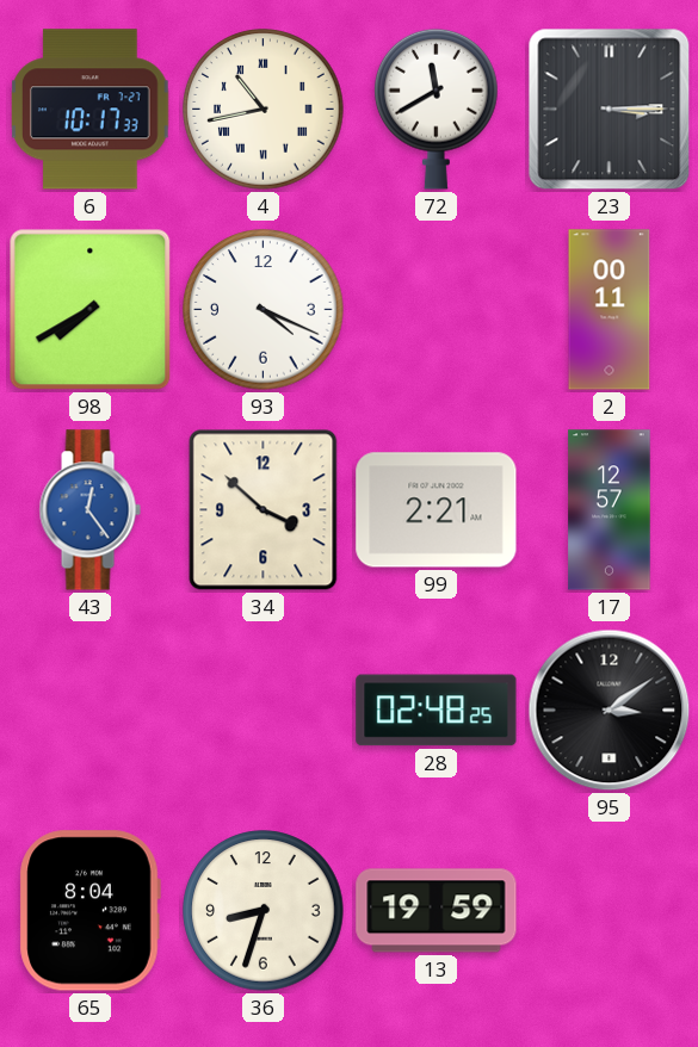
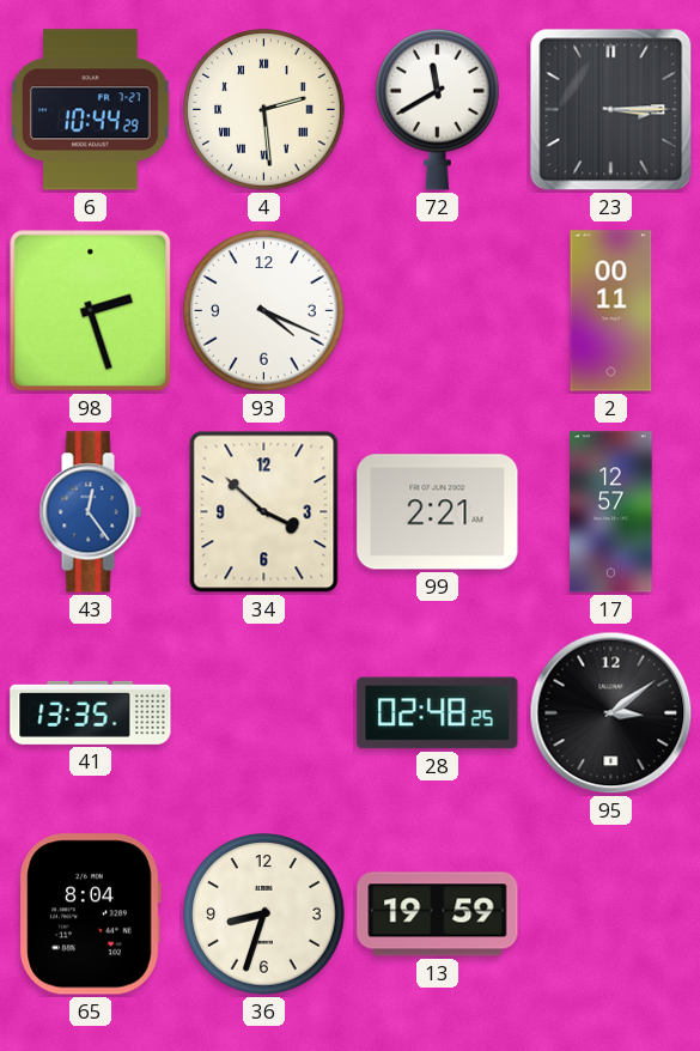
6: 10:17 -> 10:44
4: 10:43 -> 2:29
98: 7:40 -> 2:27
41: none -> 13:35
